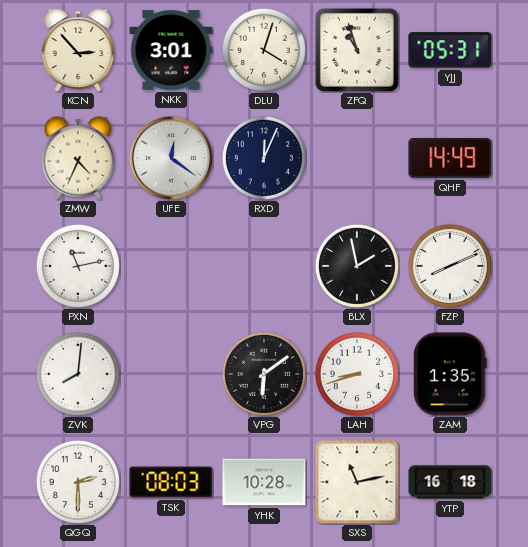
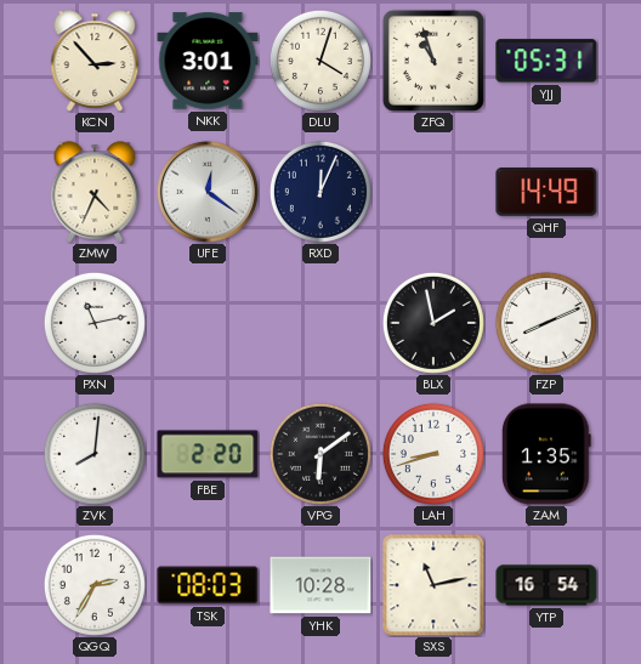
FBE: none -> 2:20
QGQ: 2:30 -> 2:35
YTP: 16:18 -> 16:54
